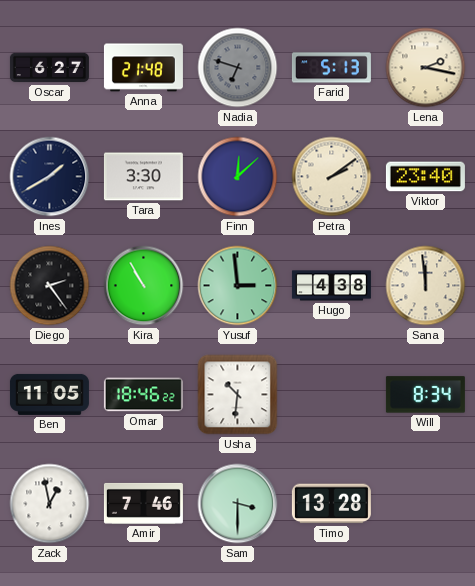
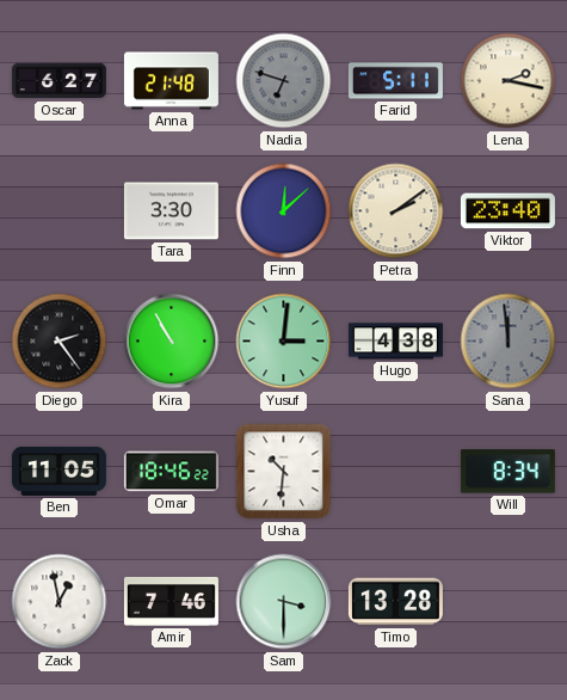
Farid: 5:13 -> 5:11
Ines: 1:40 -> none
Yusuf: 2:59 -> 3:01
Sana dial: cream -> grey
